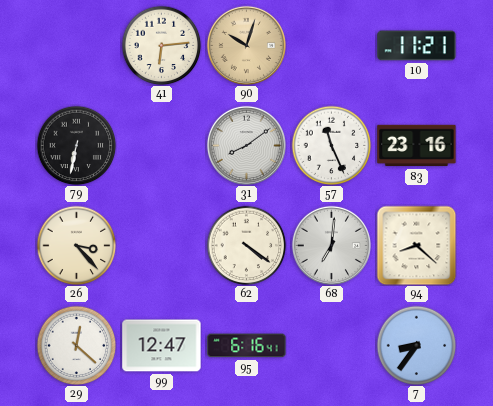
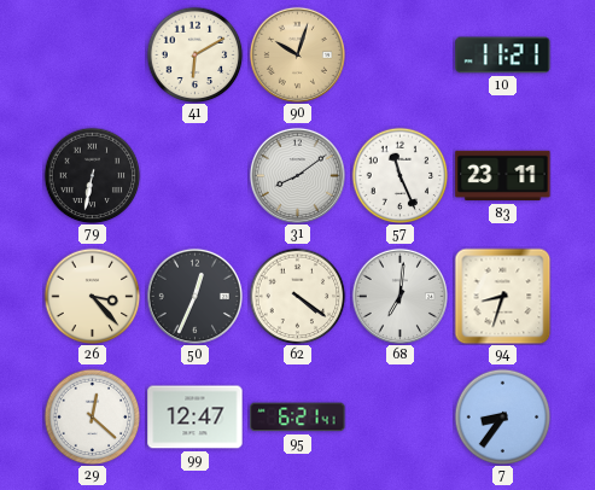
41: 6:14 -> 6:10
83: 23:16 -> 23:11
50: none -> 12:34
94: 8:22 -> 8:33
95: 6:16 -> 6:21
